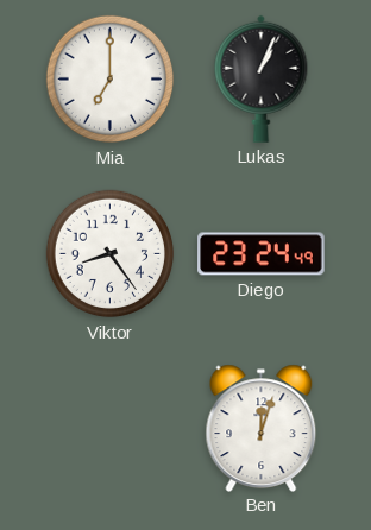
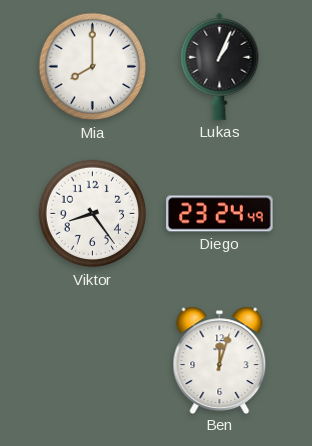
Mia: 7:00 -> 8:00
